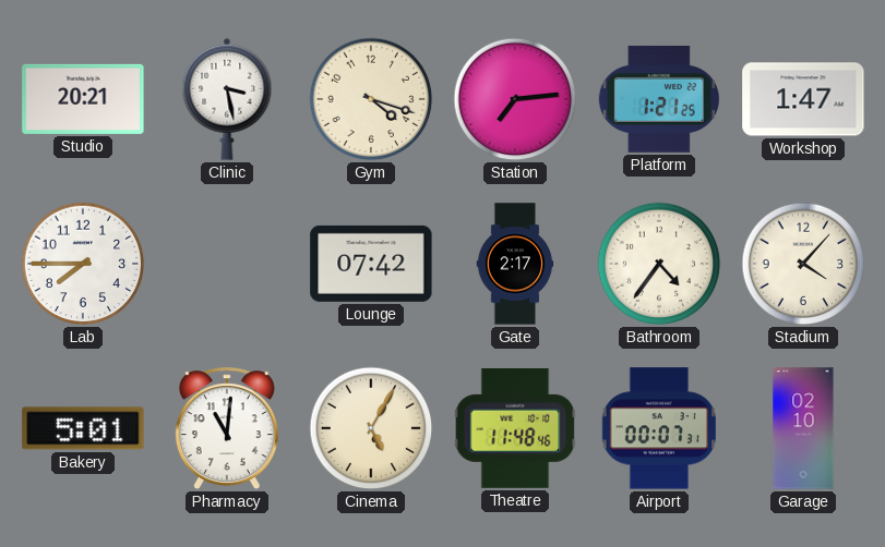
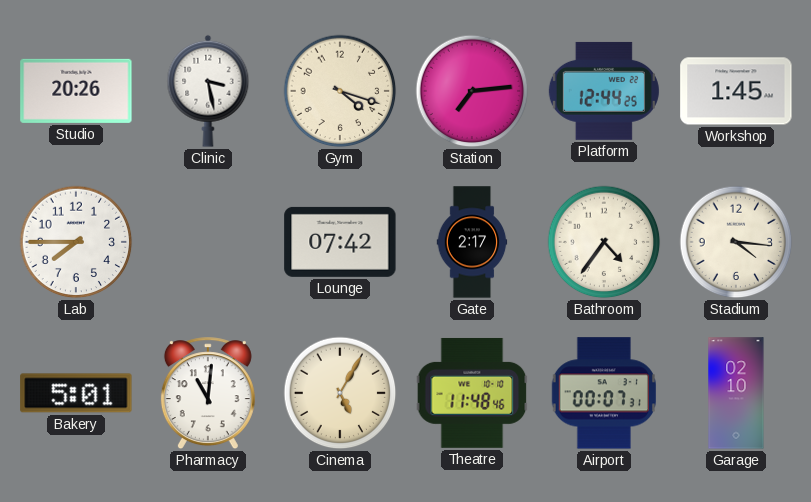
Studio: 20:21 -> 20:26
Platform: 1:21 -> 12:44
Workshop: 1:47 -> 1:45
Stadium: 4:07 -> 4:16
